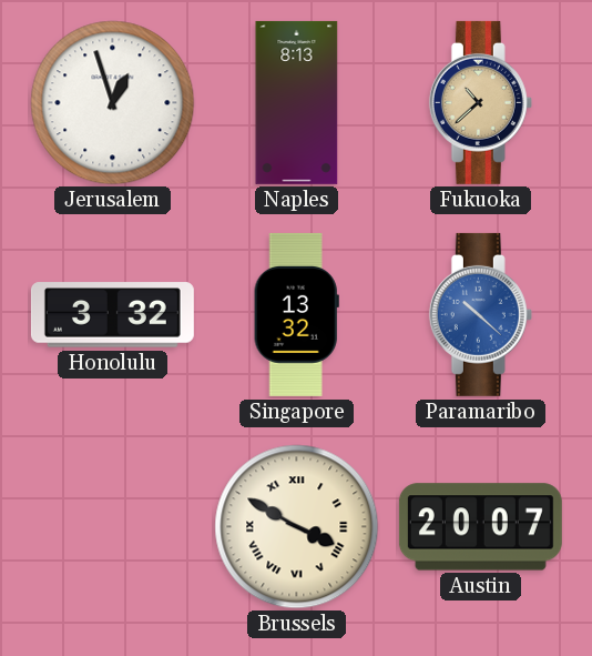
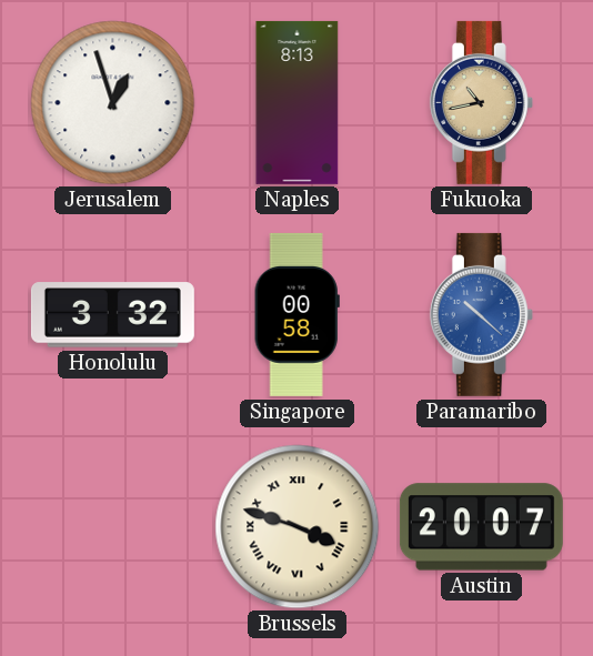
Fukuoka: 10:38 -> 10:43
Singapore: 13:32 -> 00:58
Brussels: 3:50 -> 3:48
